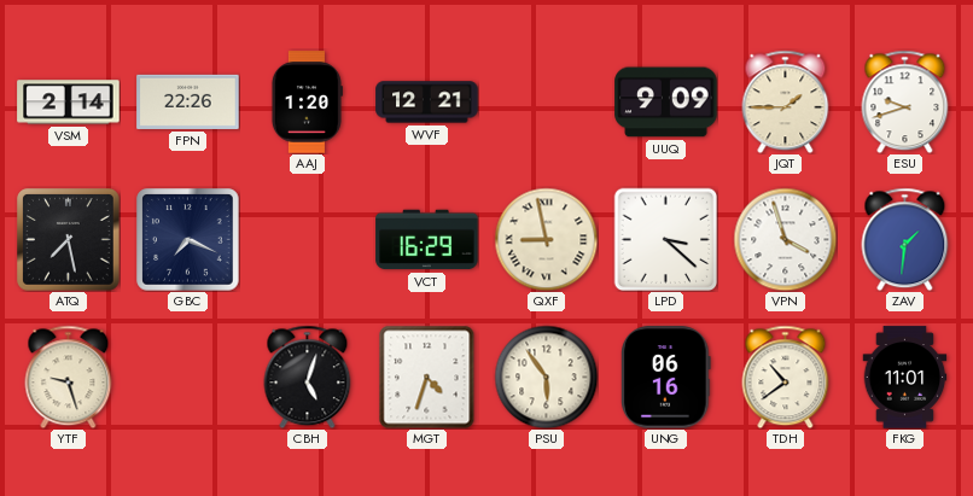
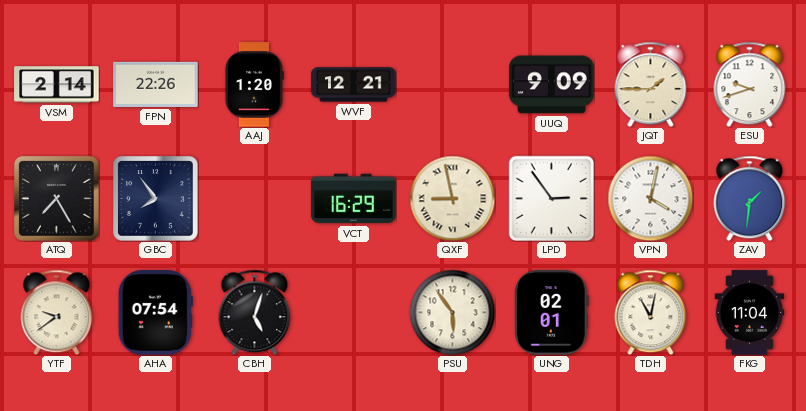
ATQ: 7:28 -> 7:25
GBC: 7:19 -> 7:54
LPD: 3:22 -> 2:54
VPN: 3:57 -> 4:02
YTF: 9:27 -> 9:39
AHA: none -> 07:54
MGT: 4:33 -> none
UNG: 06:16 -> 02:01
TDH: 10:39 -> 11:02
FKG: 11:01 -> 11:04
